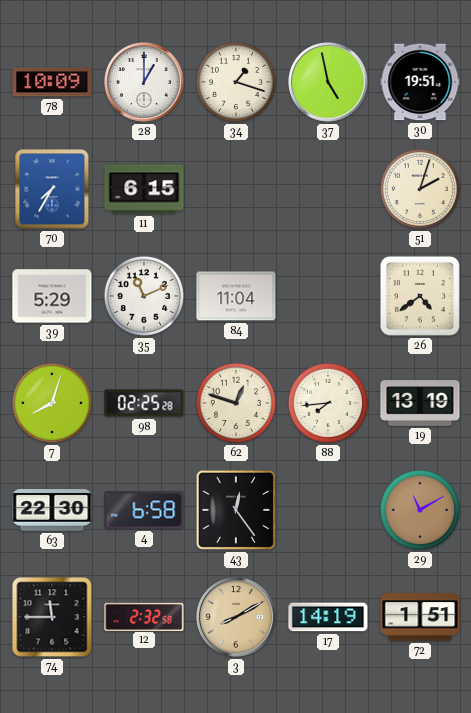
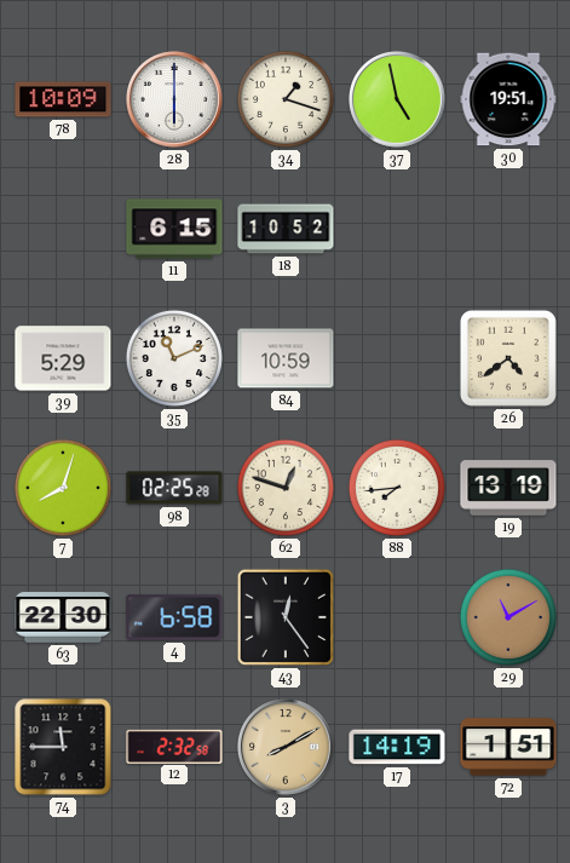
28: 1:00 -> 6:00
70: 7:35 -> none
18: none -> 10:52
51: 2:03 -> none
84: 11:04 -> 10:59
